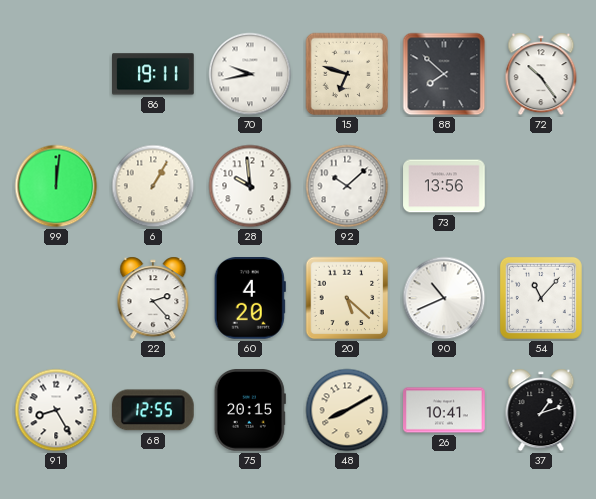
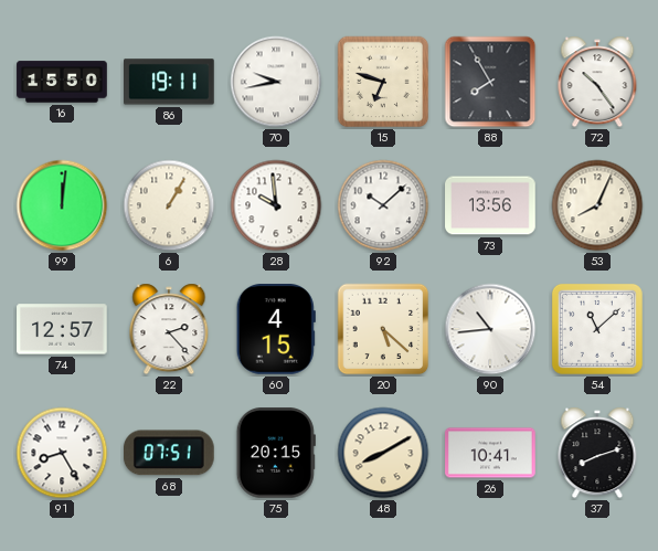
16: none -> 15:50
88: 7:52 -> 7:55
53: none -> 8:04
74: none -> 12:57
60: 4:20 -> 4:15
90: 10:41 -> 10:44
54: 11:07 -> 11:08
68: 12:55 -> 07:51
37: 1:12 -> 8:12
